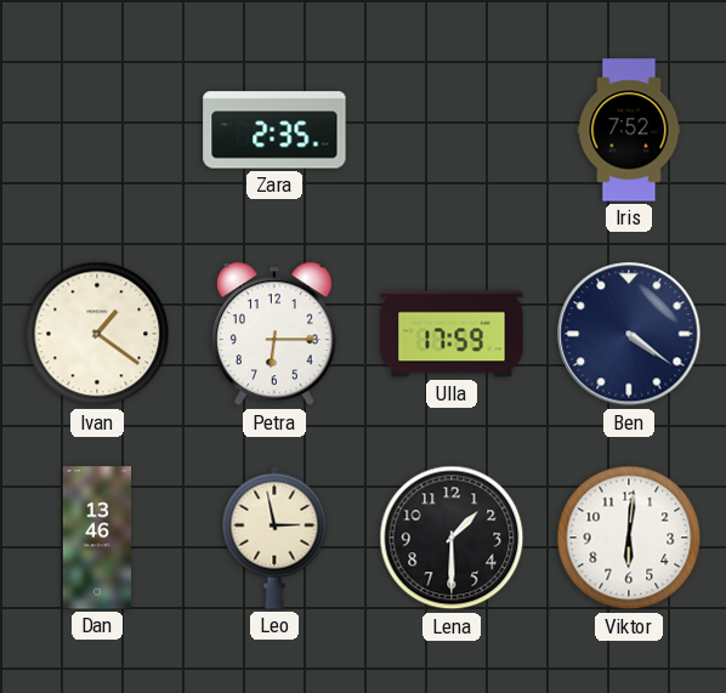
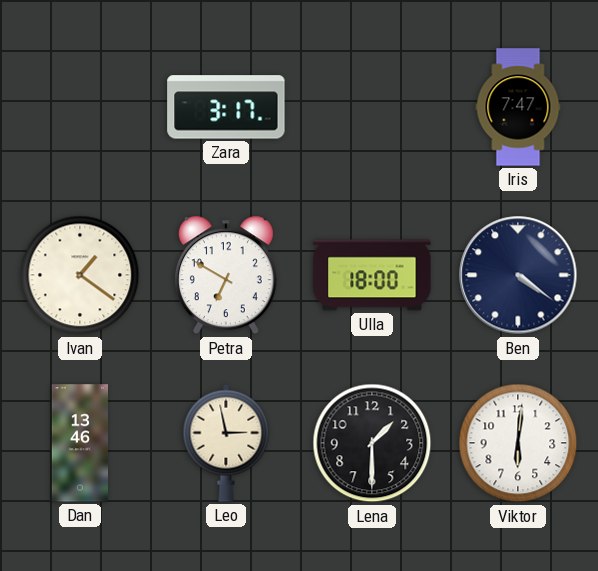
Zara: 2:35 -> 3:17
Iris: 7:52 -> 7:47
Petra: 6:15 -> 6:50
Ulla: 17:59 -> 18:00
